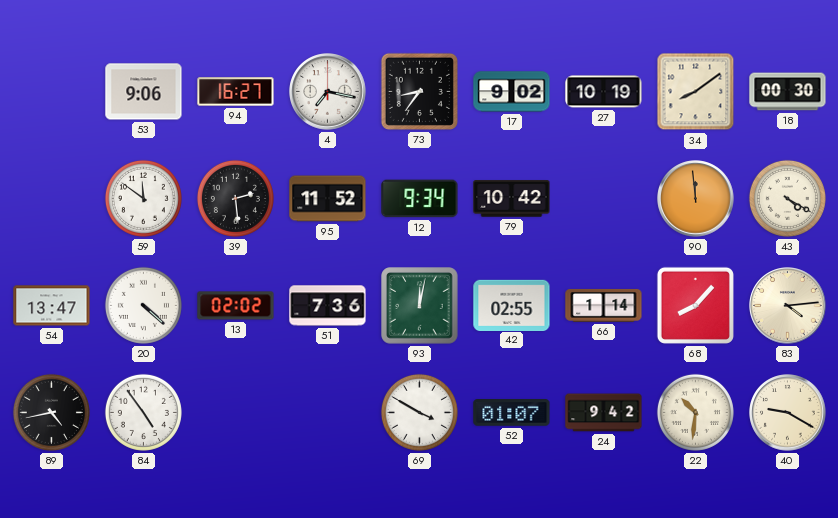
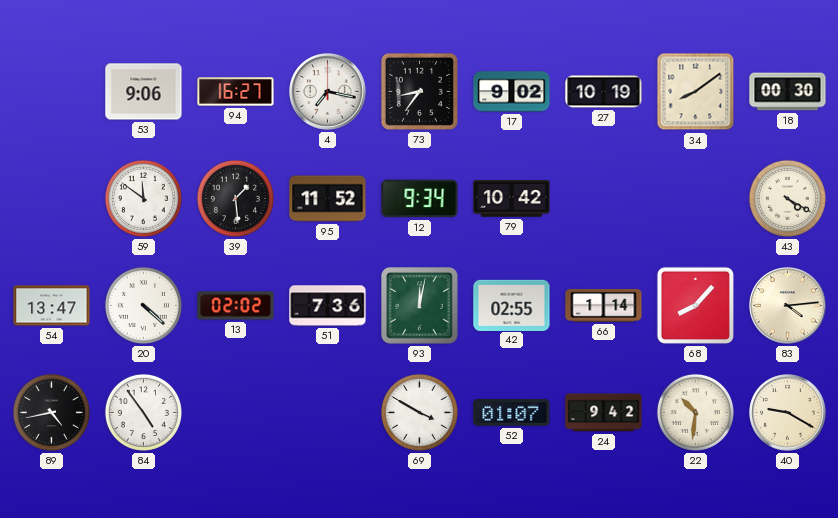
39: 2:29 -> 1:29
90: 11:59 -> none
